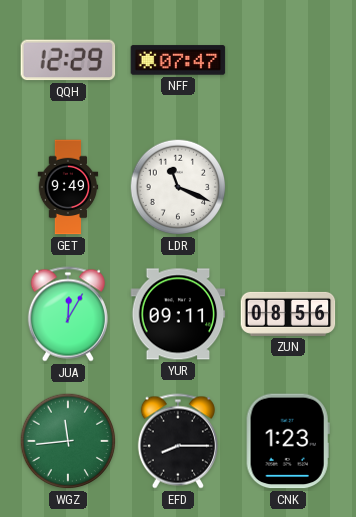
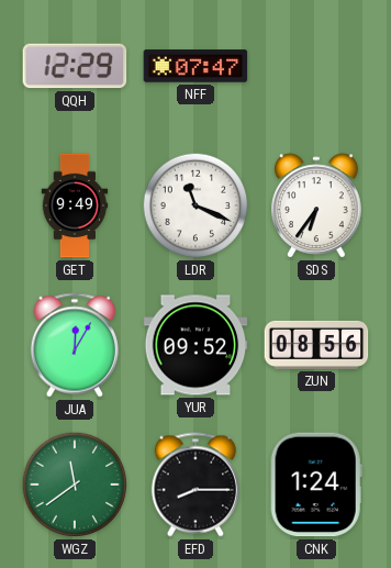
SDS: none -> 6:36
YUR: 09:11 -> 09:52
WGZ: 11:44 -> 11:39
CNK: 1:23 -> 1:24
